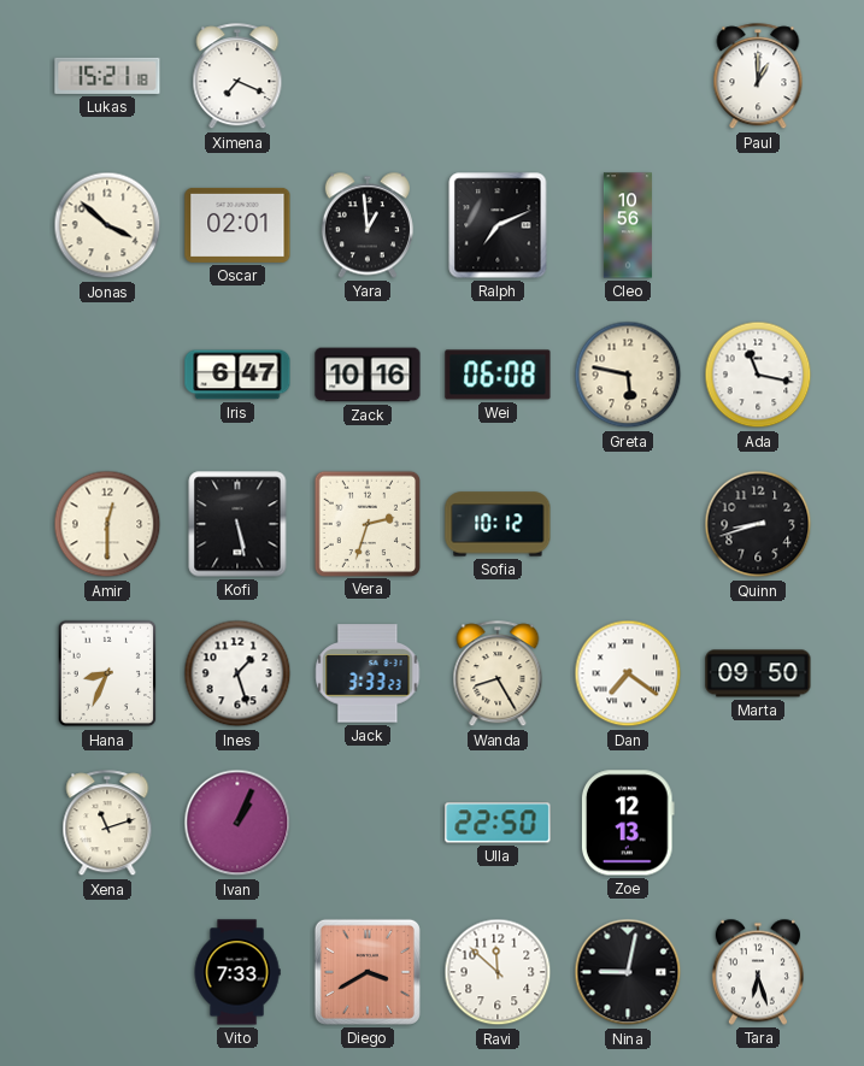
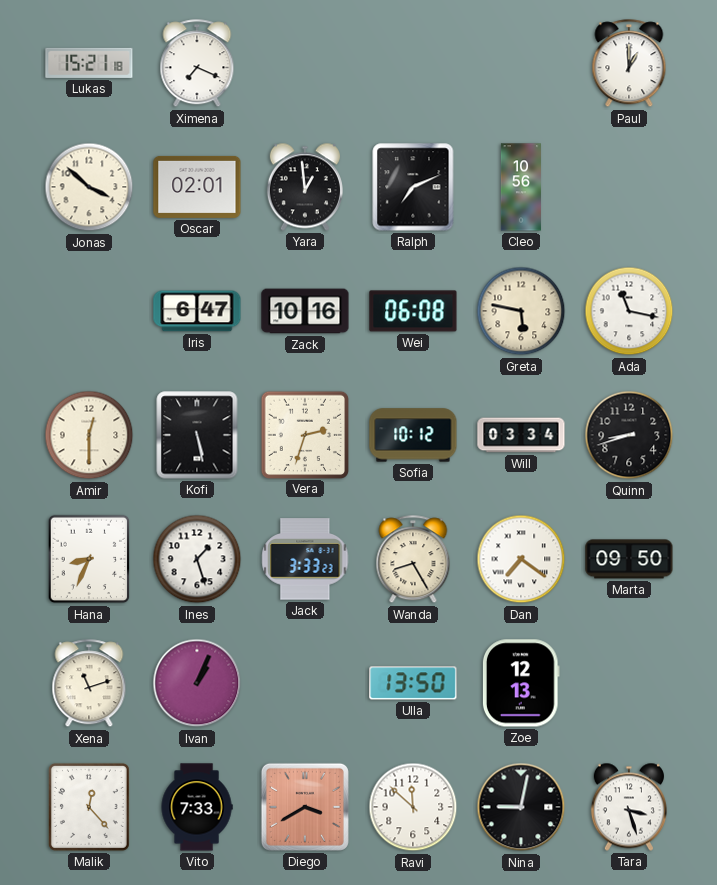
Will: none -> 03:34
Ulla: 22:50 -> 13:50
Malik: none -> 12:23
Tara: 6:27 -> 3:27
